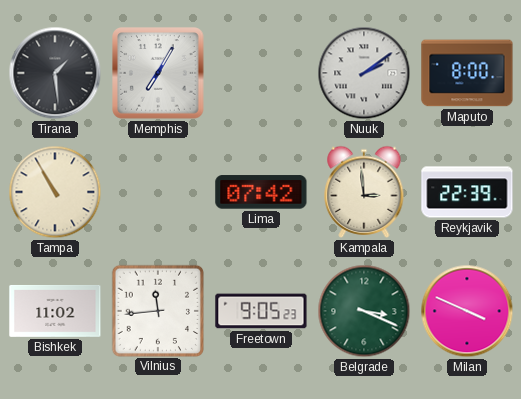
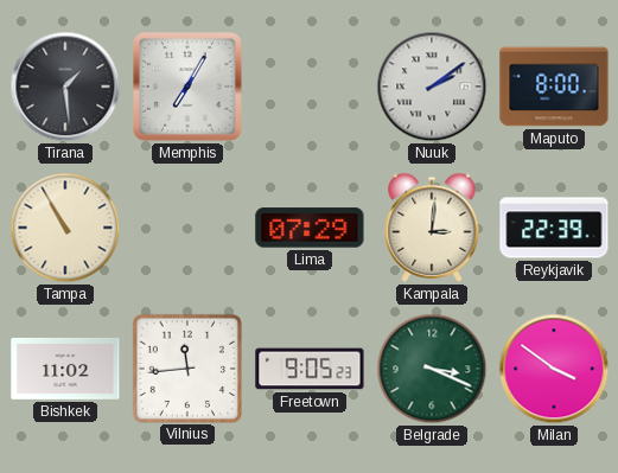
Lima: 07:42 -> 07:29
Kampala: 2:59 -> 3:01
Milan: 3:49 -> 3:51
